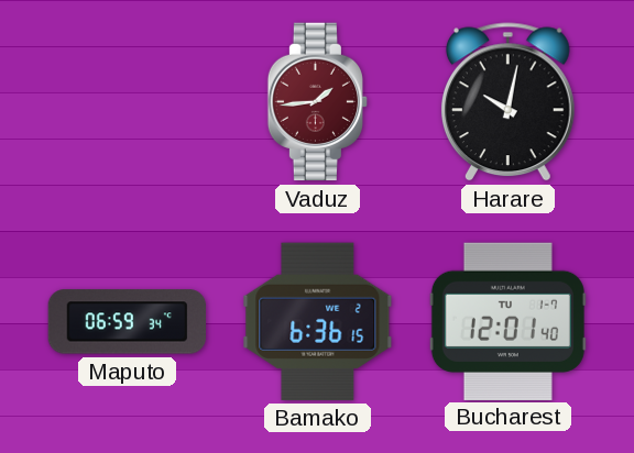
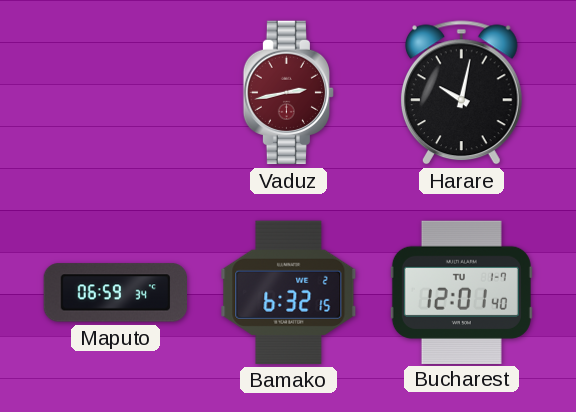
Vaduz: 1:44 -> 2:43
Bamako: 6:36 -> 6:32
